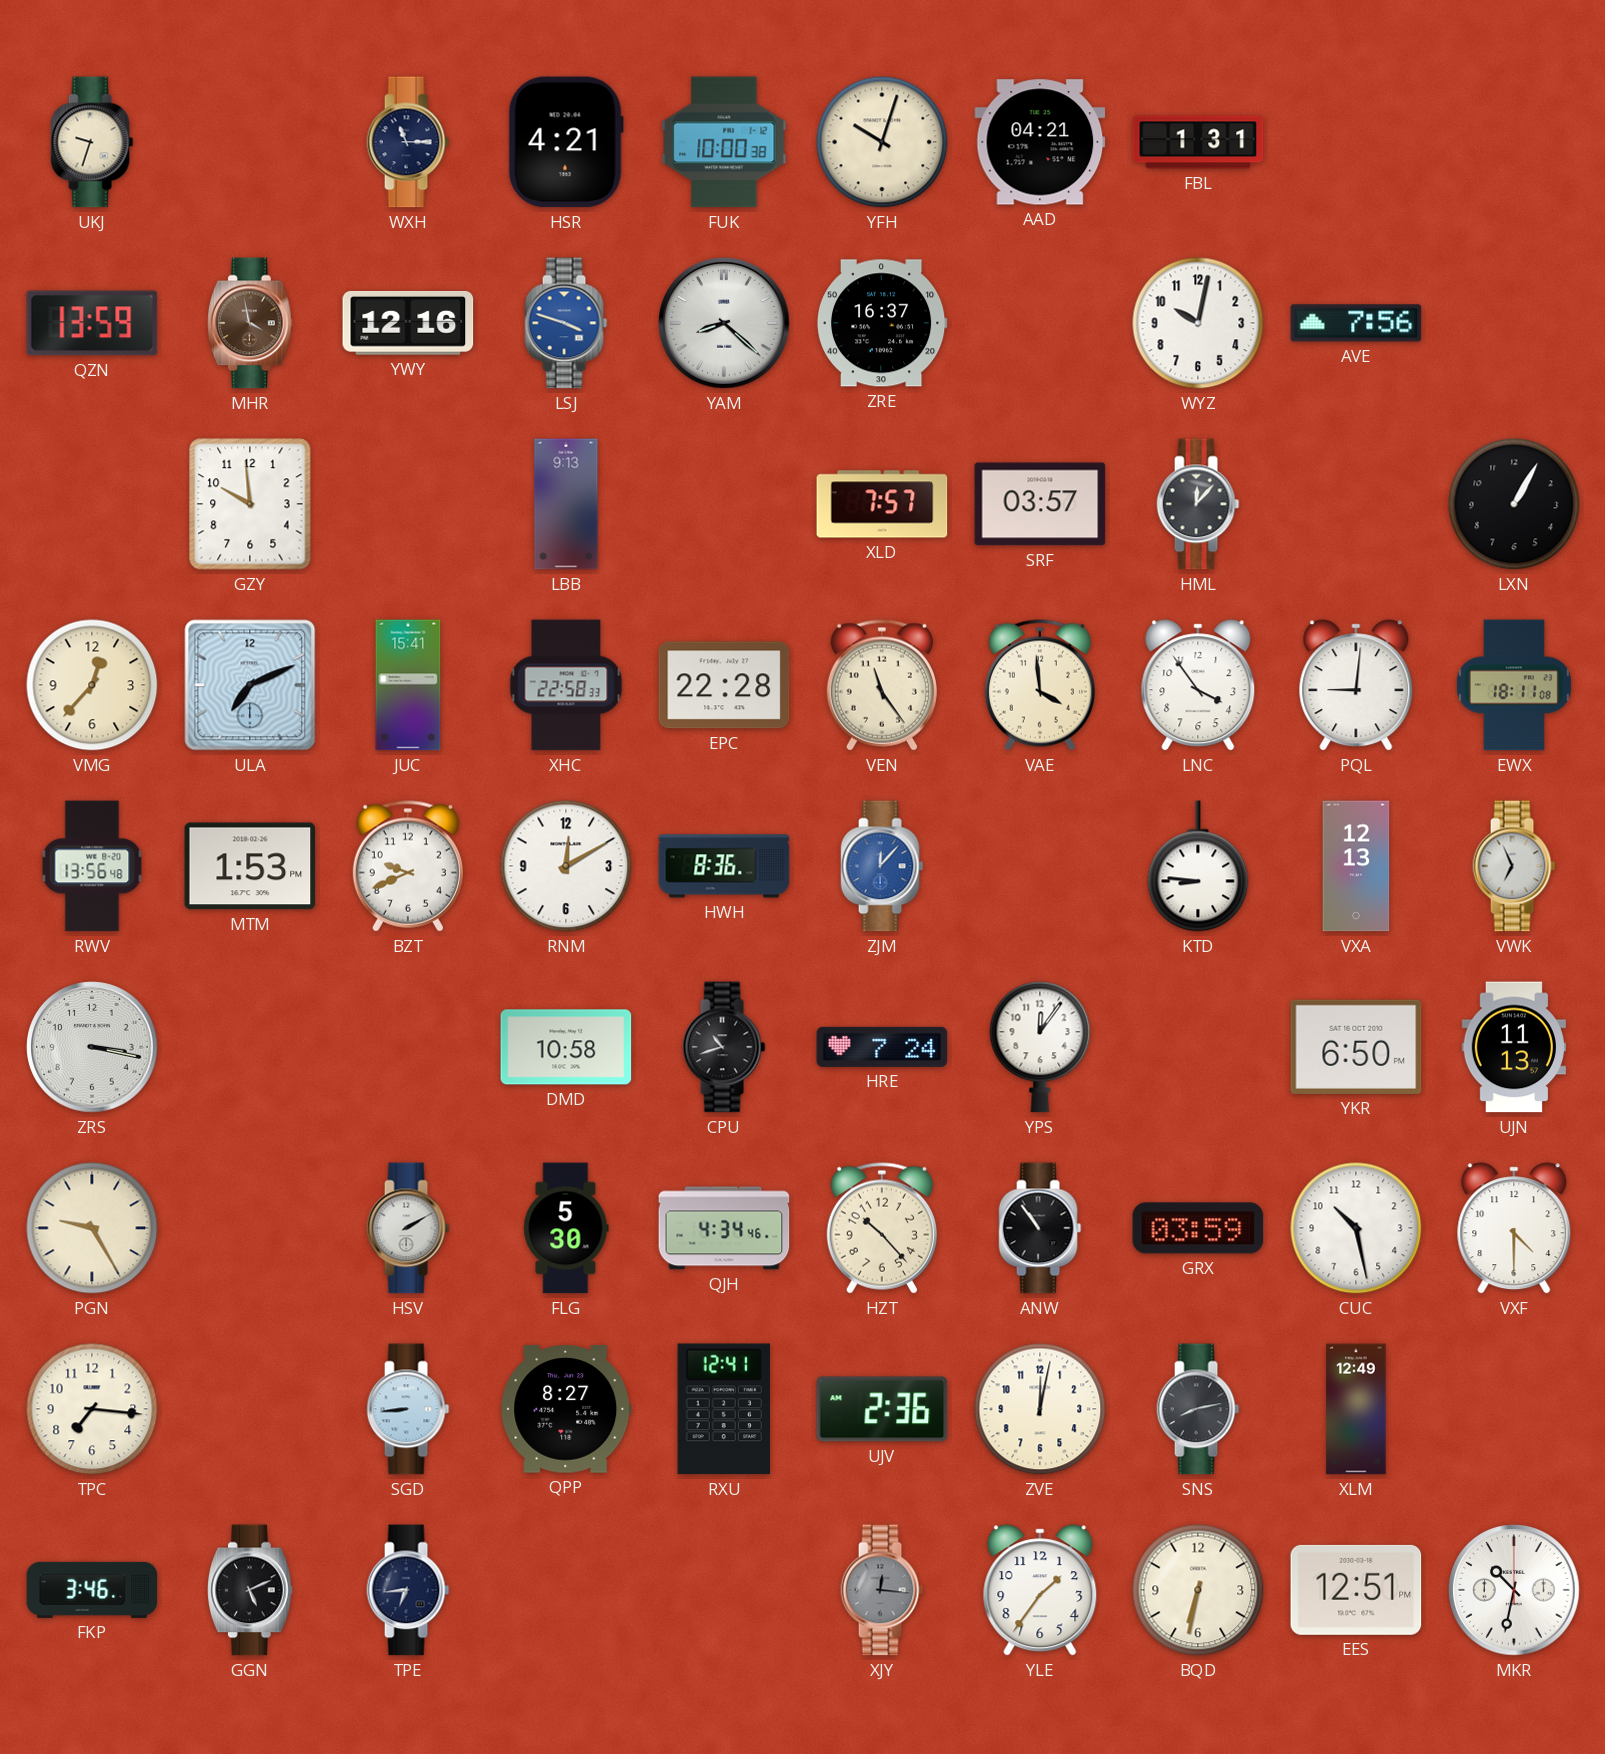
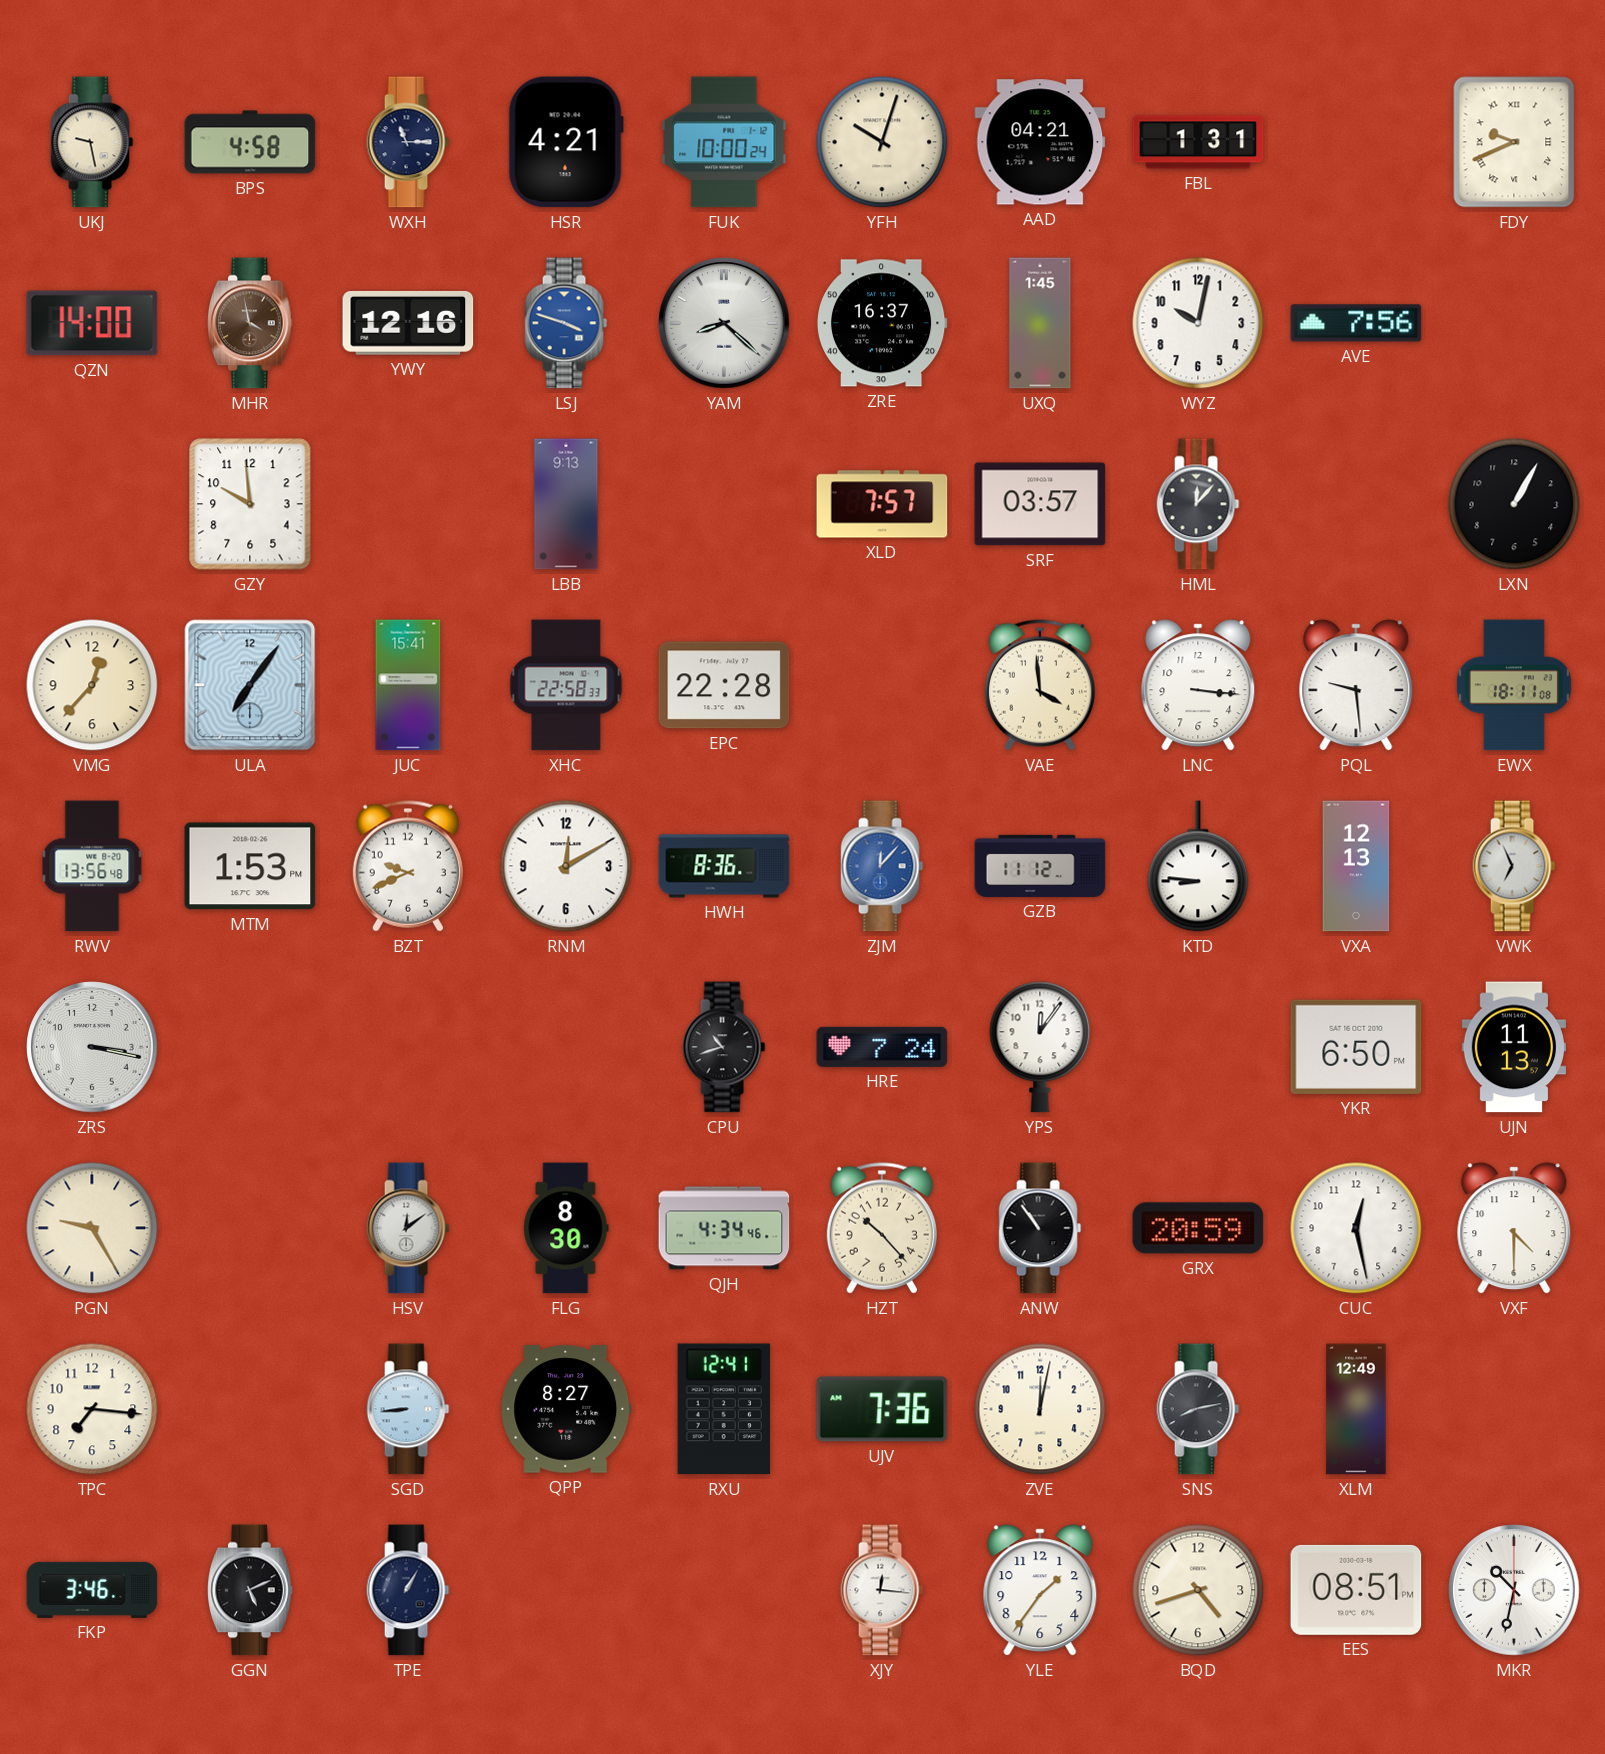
UKJ: 9:33 -> 9:28
BPS: none -> 4:58
FUK: 10:00:38 -> 10:00:24
FDY: none -> 9:41
QZN: 13:59 -> 14:00
UXQ: none -> 1:45
ULA: 7:11 -> 7:06
VEN: 11:24 -> none
LNC: 3:54 -> 3:16
PQL: 9:01 -> 9:29
GZB: none -> 11:12
DMD: 10:58 -> none
HSV: 2:10 -> 12:09
FLG: 5:30 -> 8:30
GRX: 03:59 -> 20:59
CUC: 10:28 -> 12:28
UJV: 2:36 -> 7:36
TPE: 6:44 -> 1:05
XJY dial: grey -> white
BQD: 6:32 -> 4:42
EES: 12:51 -> 08:51
